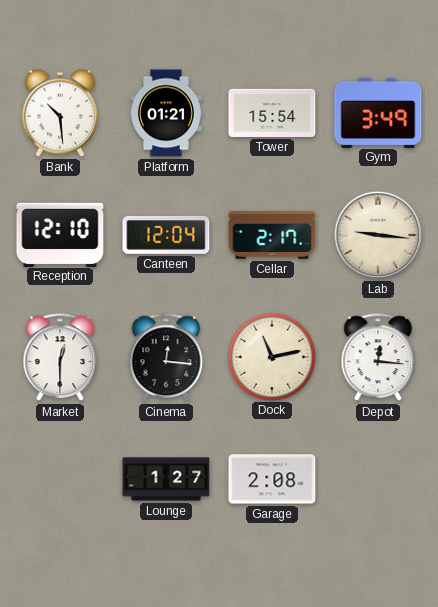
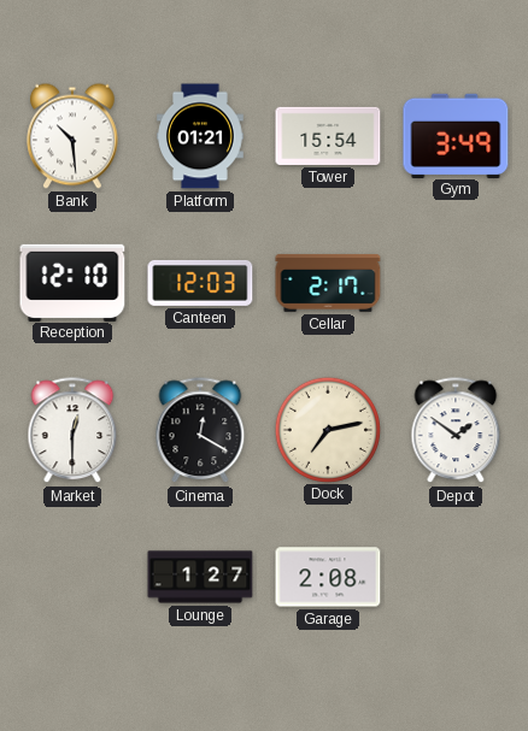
Canteen: 12:04 -> 12:03
Lab: 9:16 -> none
Cinema: 12:16 -> 12:20
Dock: 11:13 -> 7:13
Depot: 12:16 -> 1:51
